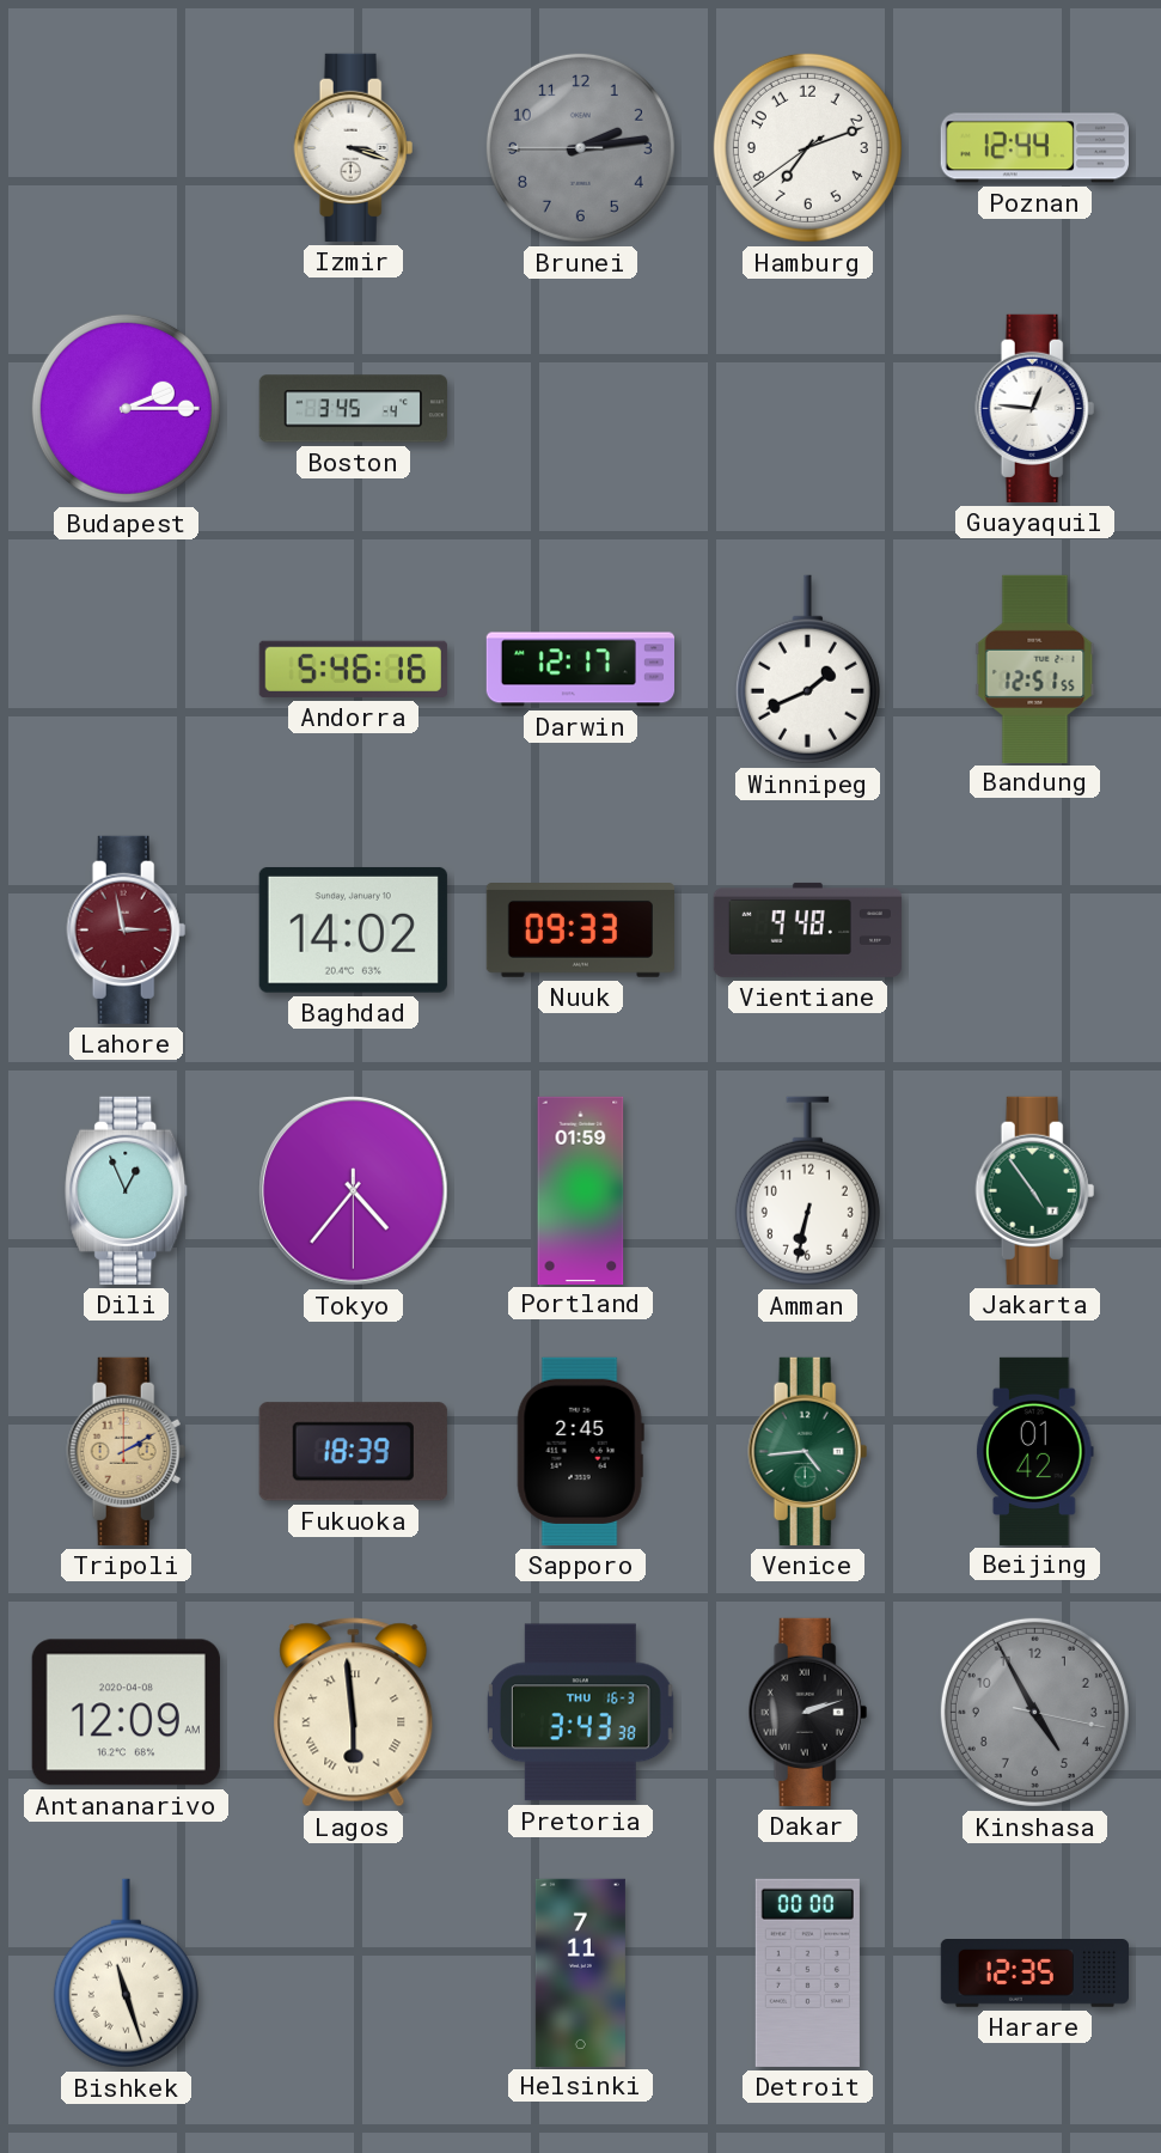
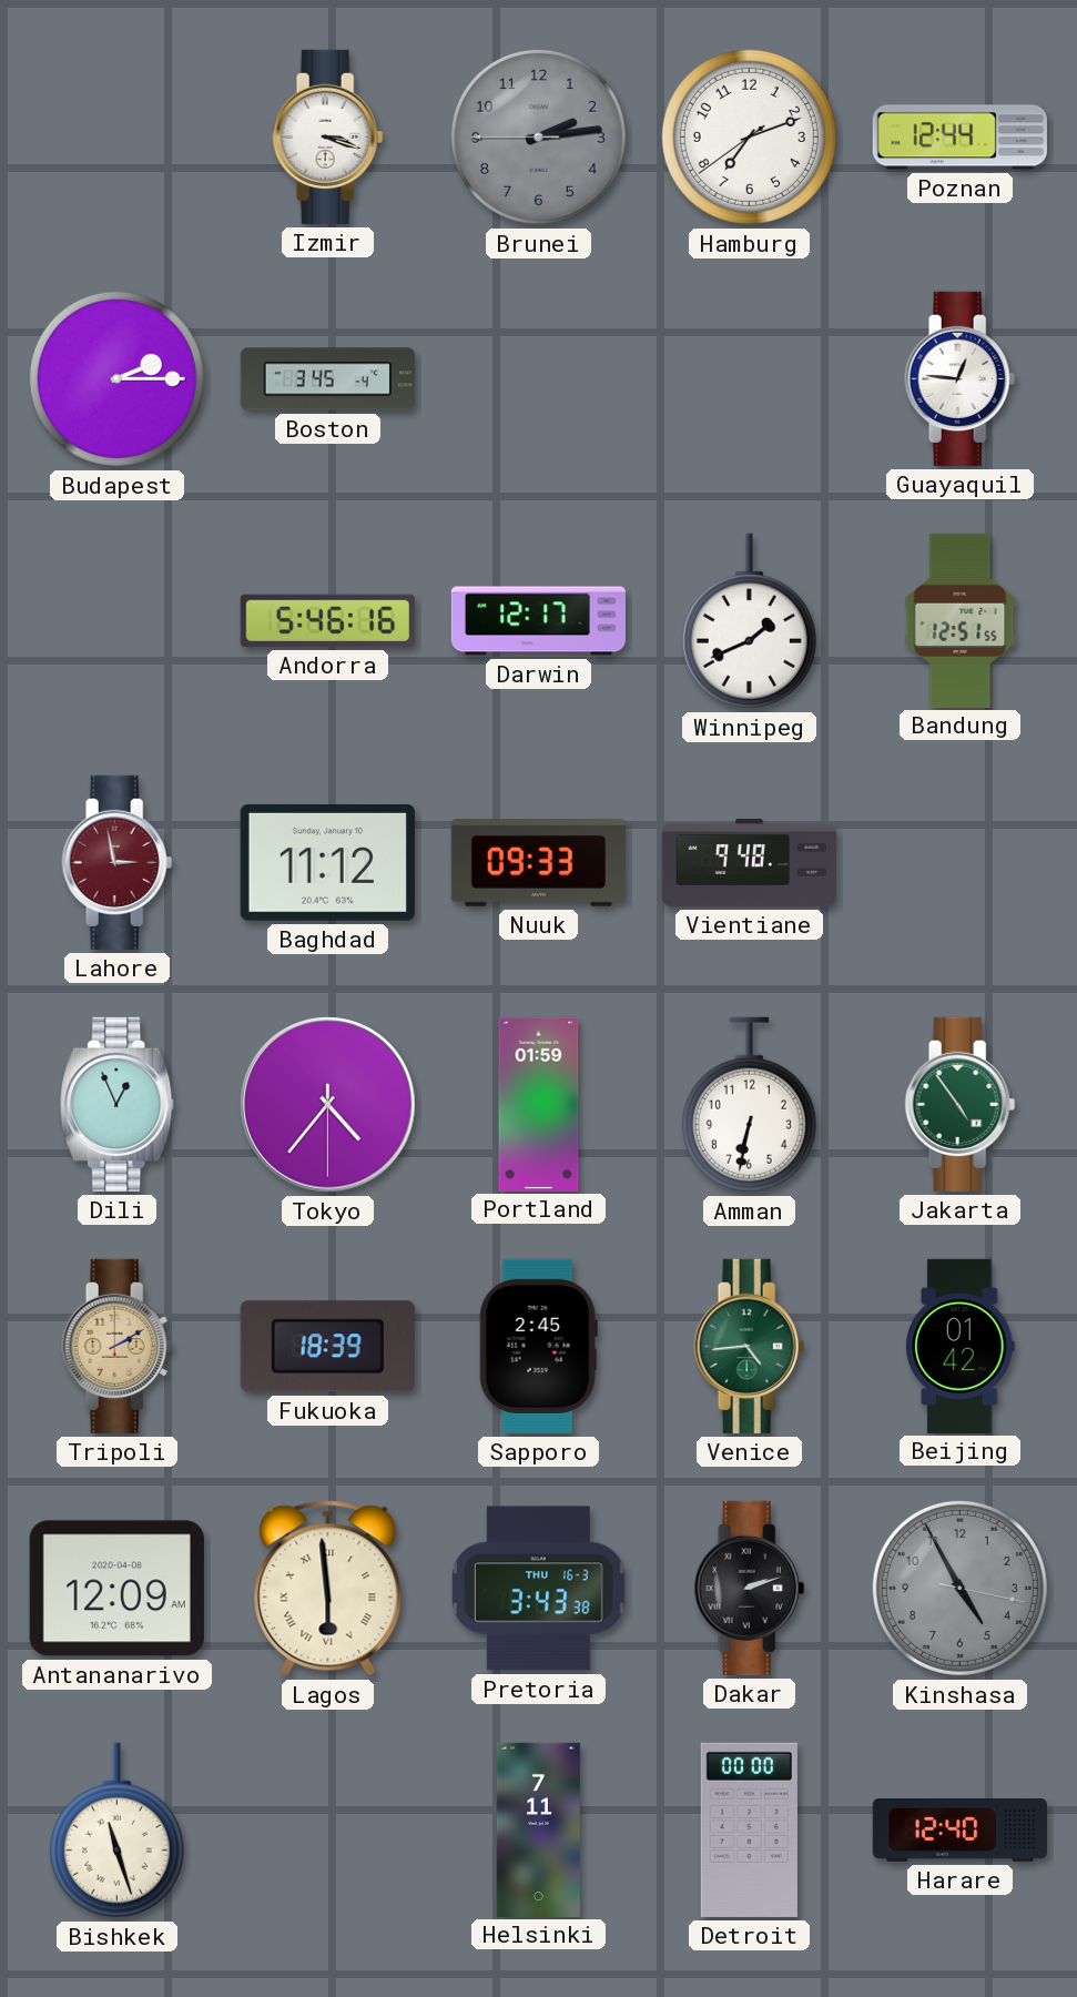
Baghdad: 14:02 -> 11:12
Harare: 12:35 -> 12:40
